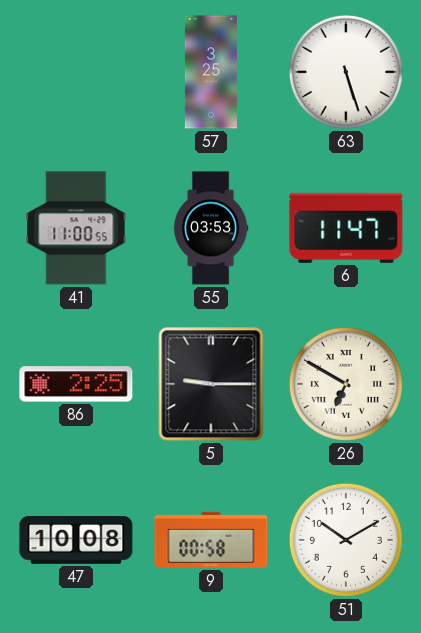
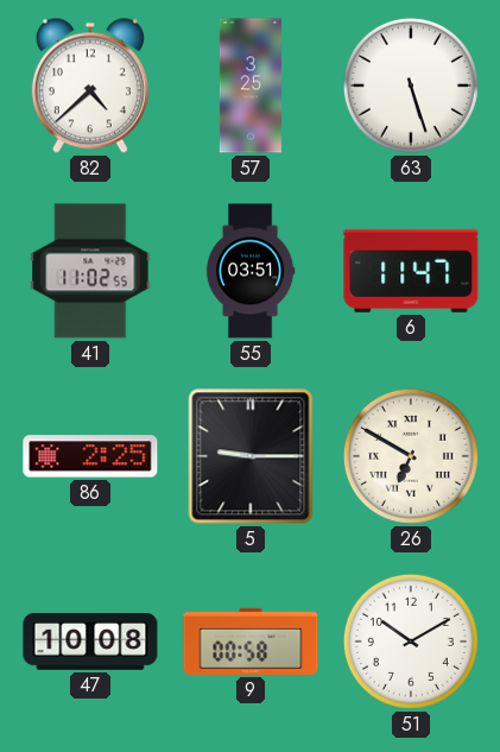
82: none -> 4:38
41: 11:00 -> 11:02
55: 03:53 -> 03:51
